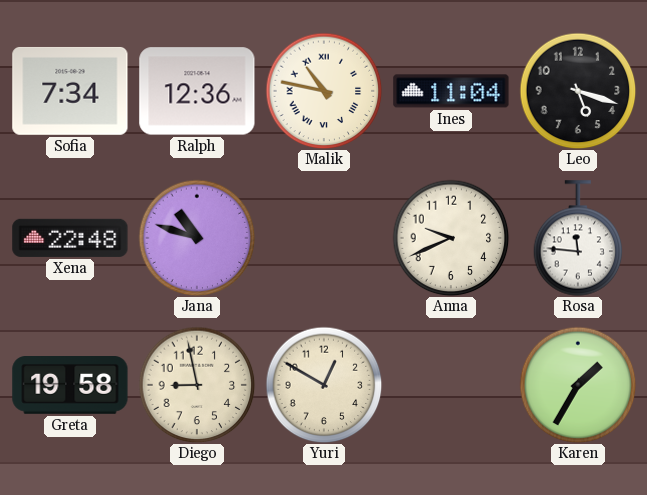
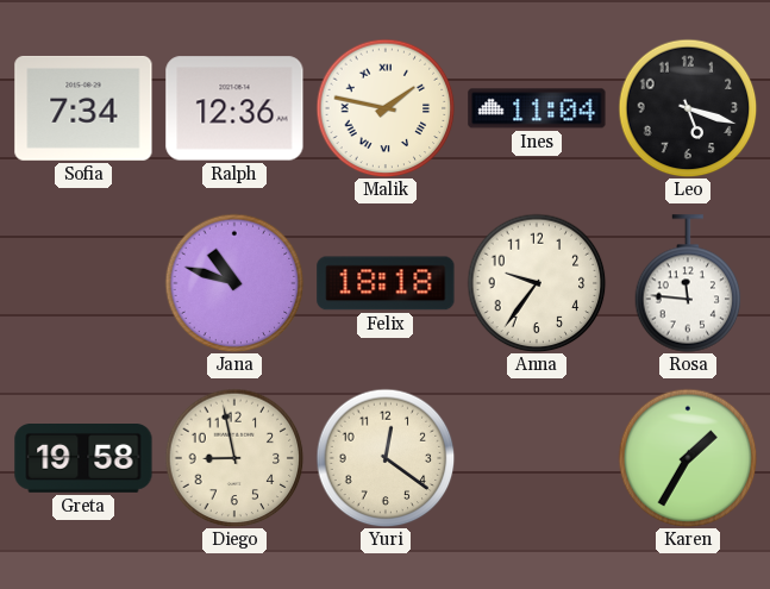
Malik: 10:47 -> 1:47
Xena: 22:48 -> none
Felix: none -> 18:18
Anna: 9:41 -> 9:36
Yuri: 12:50 -> 12:21
